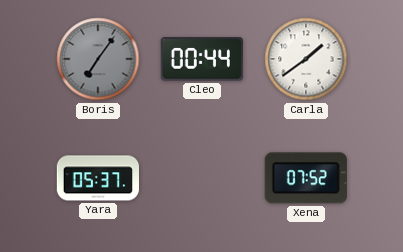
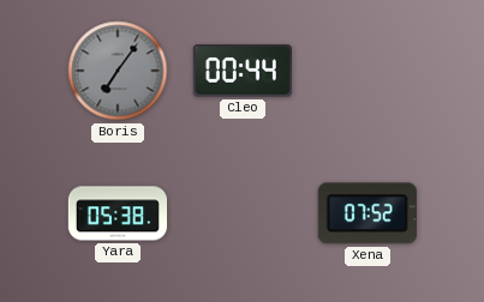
Carla: 1:39 -> none
Yara: 05:37 -> 05:38
